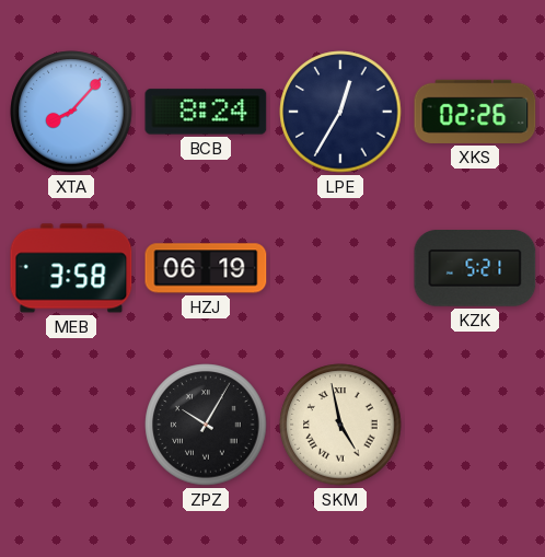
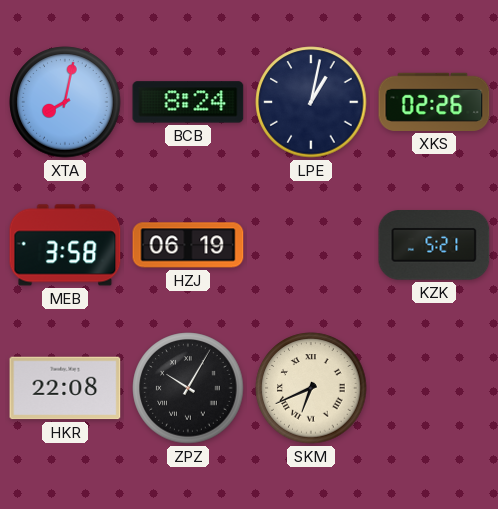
XTA: 8:07 -> 8:02
LPE: 12:35 -> 1:02
HKR: none -> 22:08
SKM: 4:58 -> 6:41
